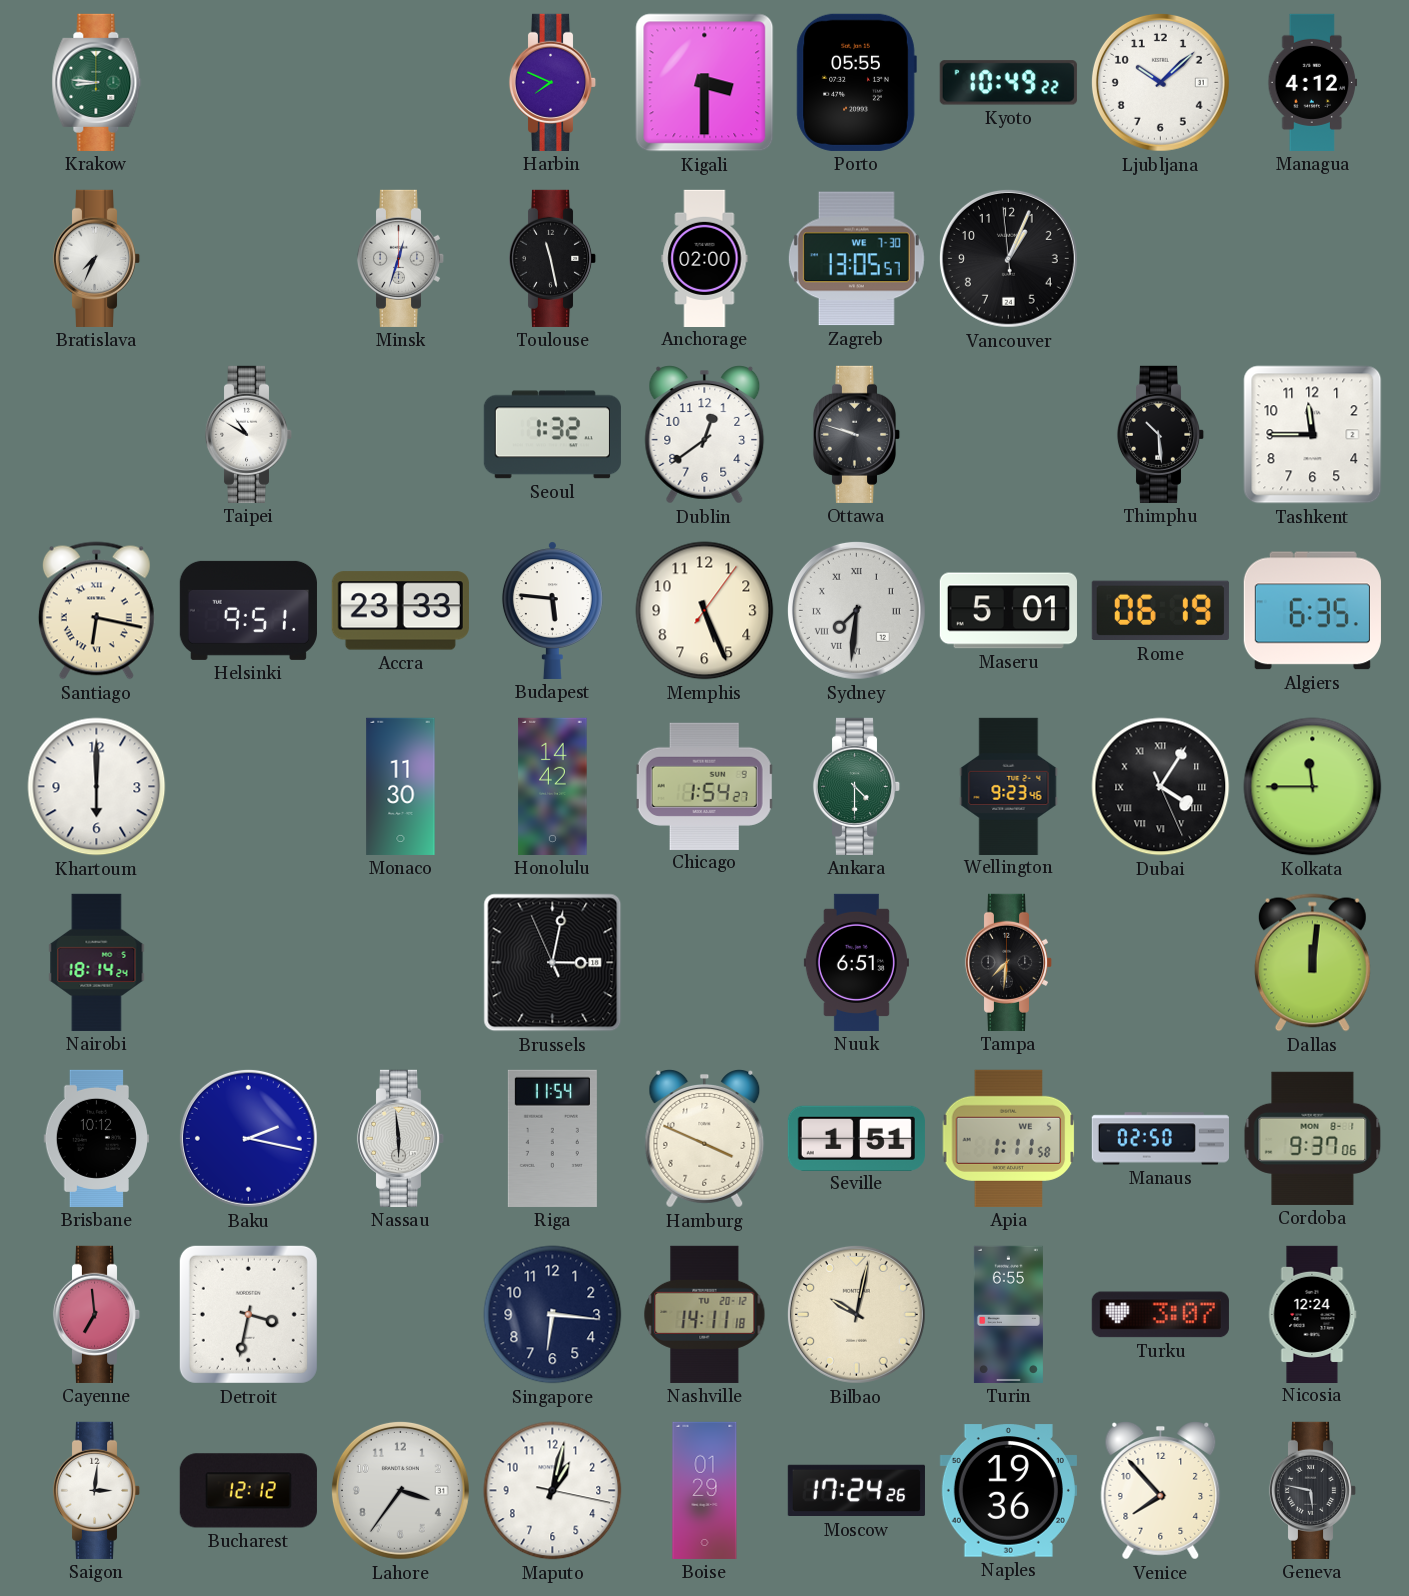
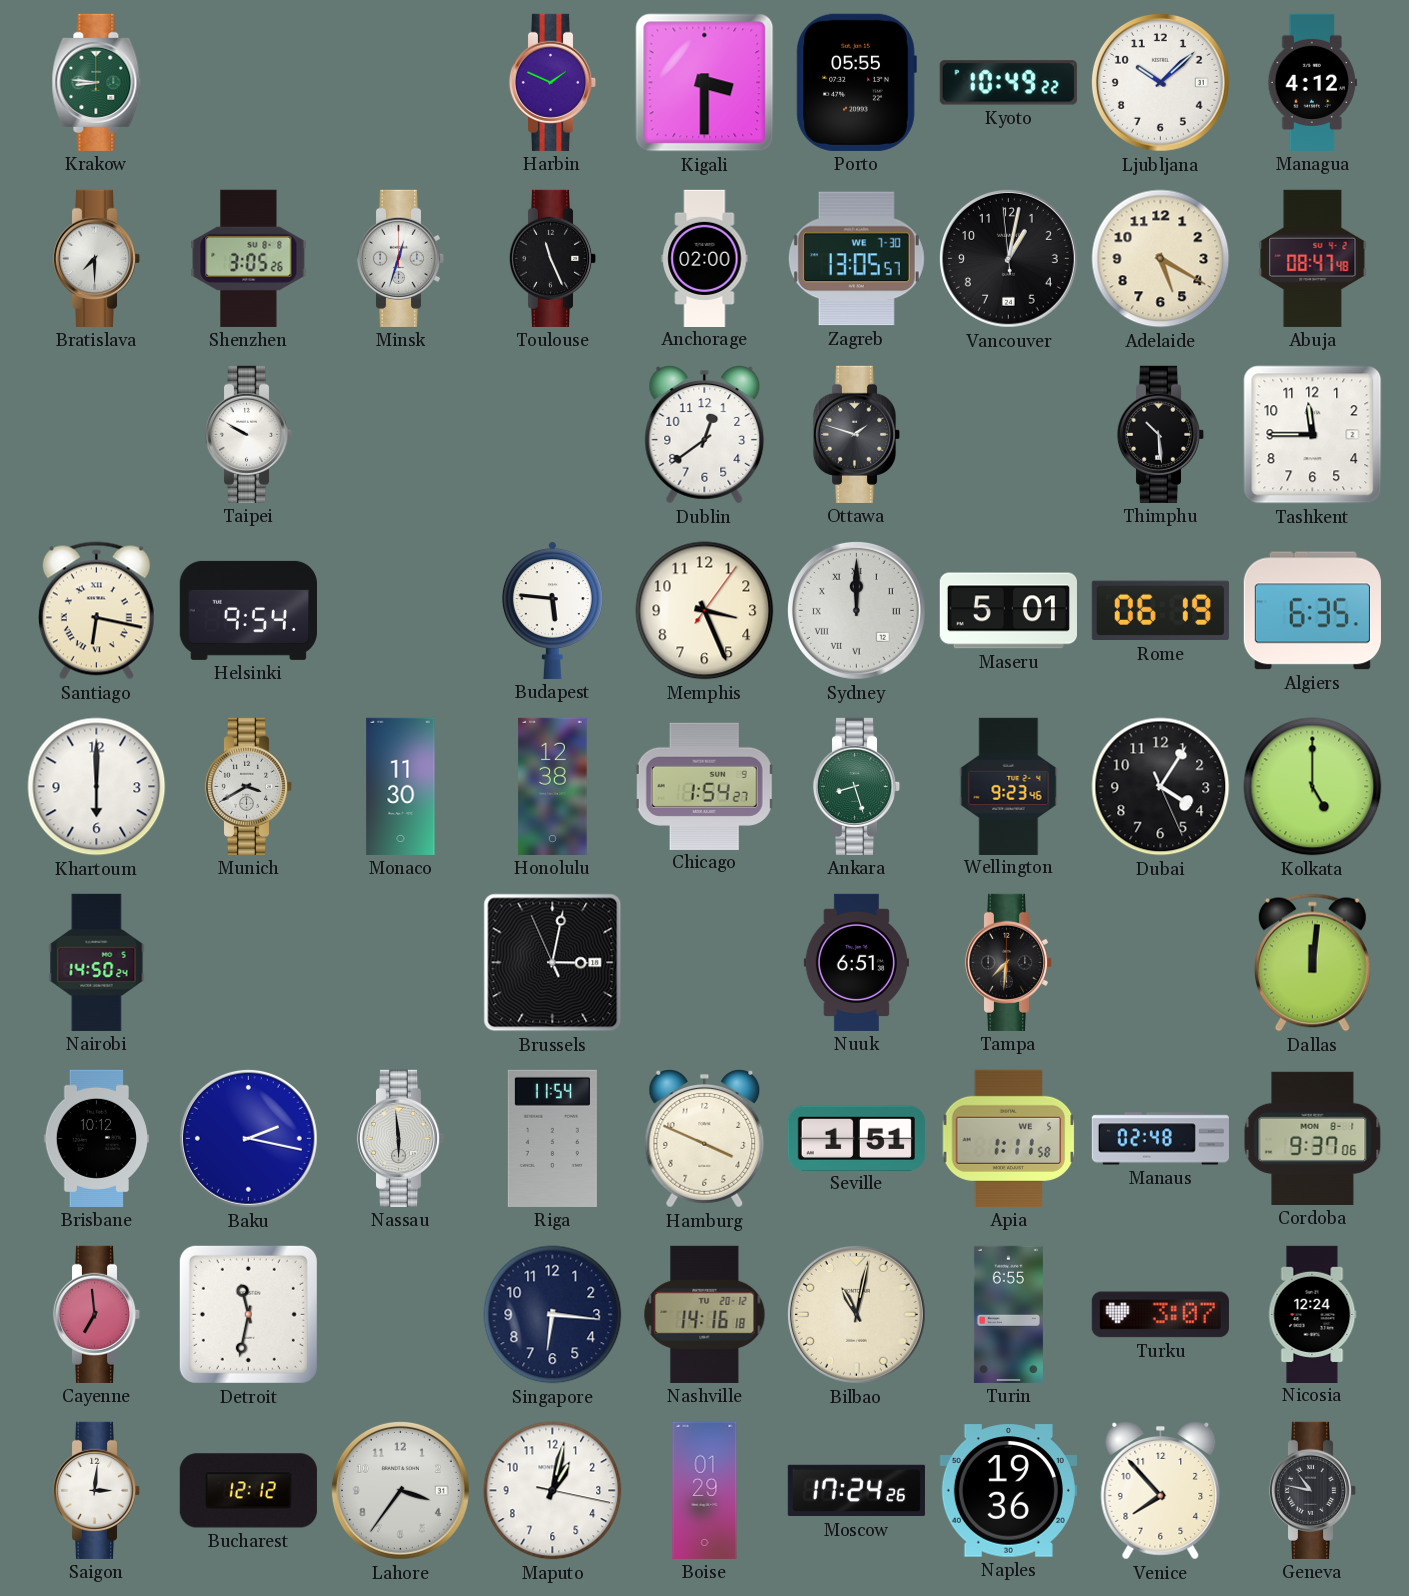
Harbin: 7:49 -> 1:49
Bratislava: 7:34 -> 7:30
Shenzhen: none -> 3:05
Toulouse: 11:28 -> 11:26
Vancouver: 1:03 -> 1:01
Adelaide: none -> 5:20
Abuja: none -> 08:47
Taipei: 10:50 -> 9:50
Seoul: 1:32 -> none
Ottawa: 9:48 -> 1:48
Helsinki: 9:51 -> 9:54
Accra: 23:33 -> none
Memphis: 5:26 -> 3:26
Sydney: 7:31 -> 12:00
Munich: none -> 3:40
Honolulu: 14:42 -> 12:38
Ankara: 4:30 -> 8:27
Dubai numerals: Roman -> Arabic
Kolkata: 11:45 -> 5:00
Nairobi: 18:14 -> 14:50
Manaus: 02:50 -> 02:48
Detroit: 3:32 -> 11:32
Nashville: 14:11 -> 14:16
Bilbao: 10:02 -> 11:02
Geneva: 5:47 -> 10:47
